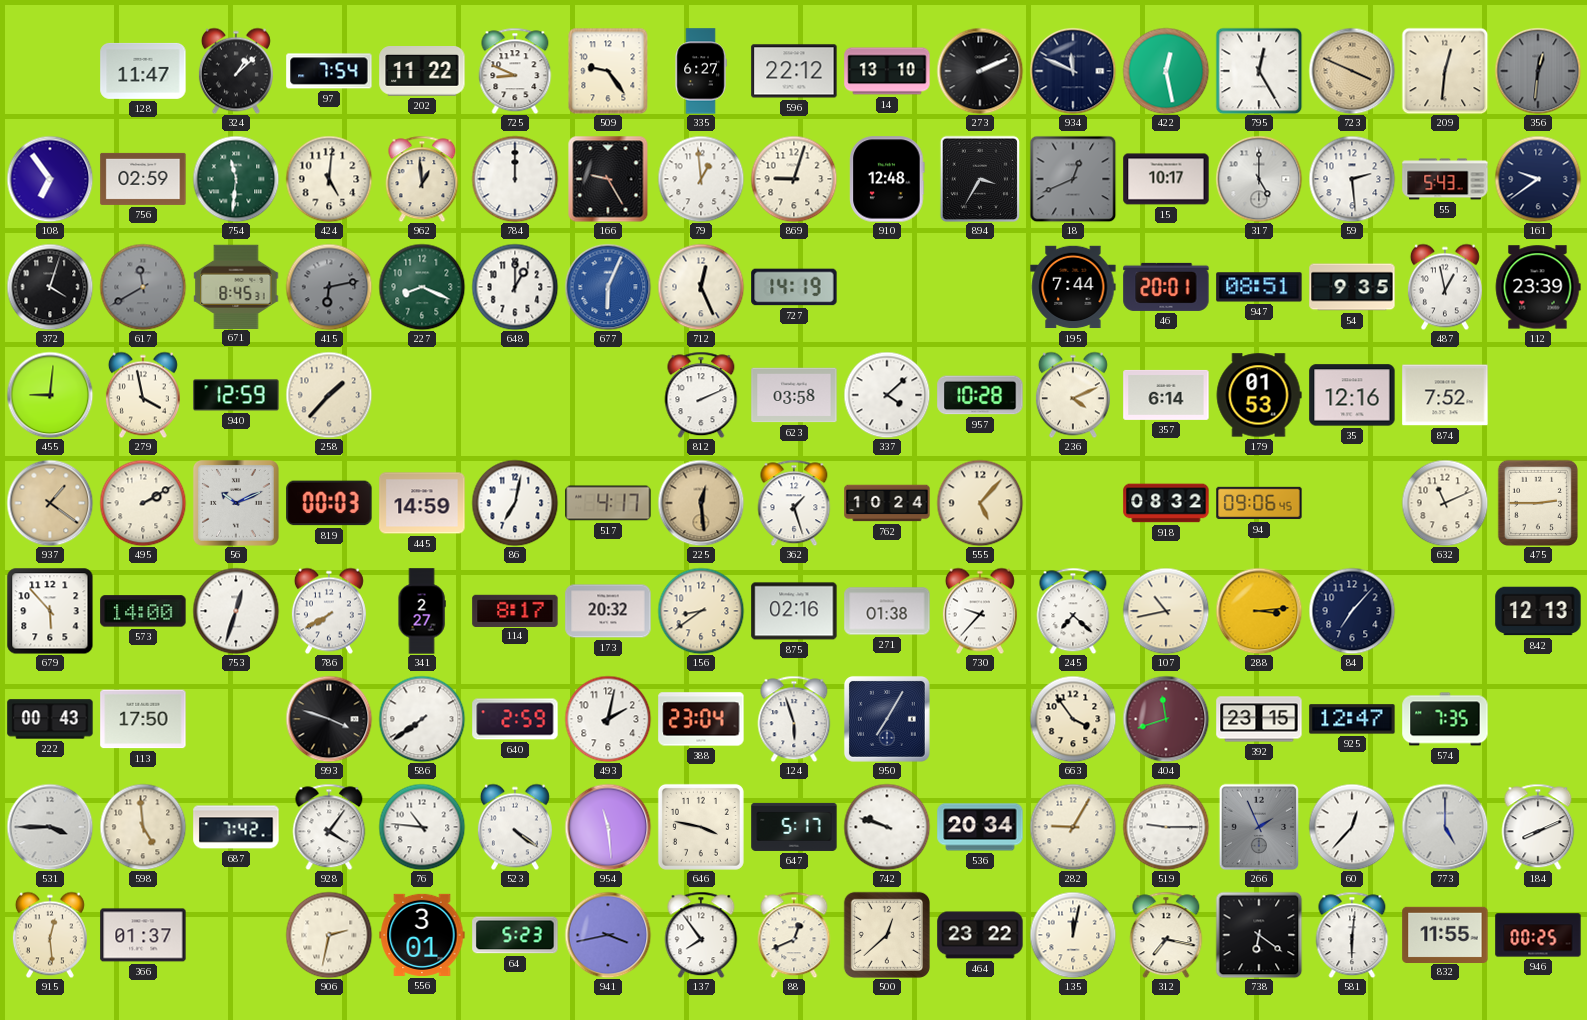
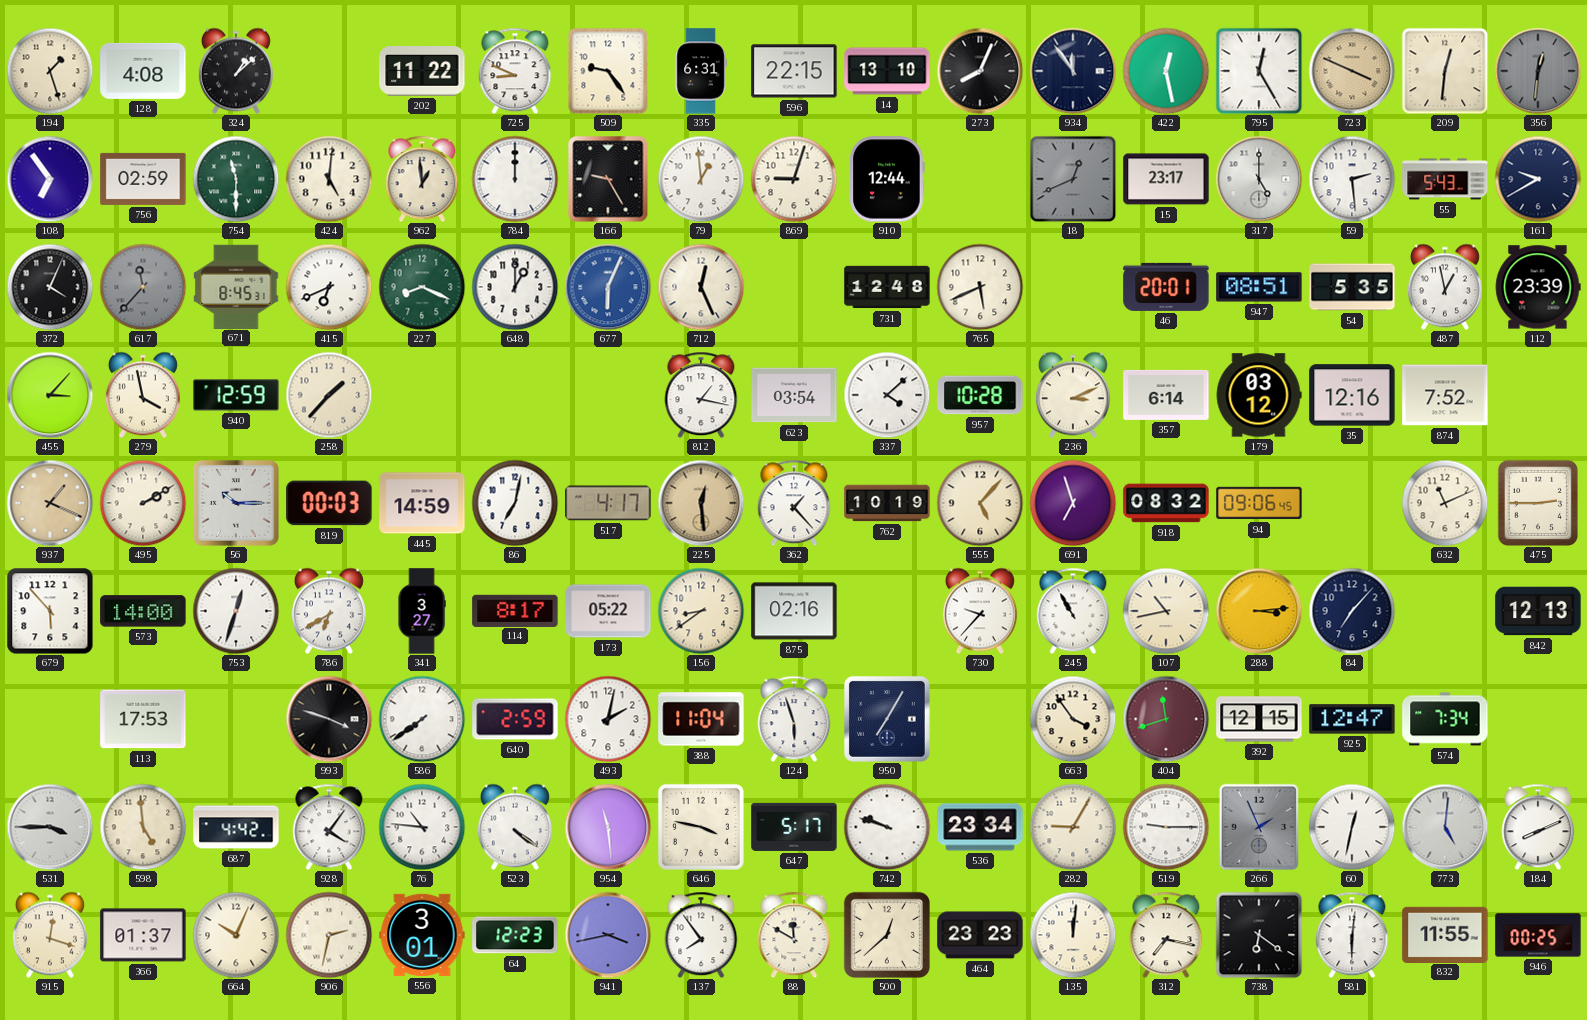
194: none -> 1:27
128: 11:47 -> 4:08
97: 7:54 -> none
335: 6:27 -> 6:31
596: 22:12 -> 22:15
273: 2:11 -> 8:04
934: 11:49 -> 11:54
754: 11:31 -> 11:30
910: 12:48 -> 12:44
894: 3:35 -> none
15: 10:17 -> 23:17
161: 9:39 -> 9:40
372: 4:03 -> 4:04
617: 11:40 -> 11:37
415: 6:13 -> 6:41
415 dial: grey -> white
727: 14:19 -> none
731: none -> 12:48
765: none -> 5:41
195: 7:44 -> none
54: 9:35 -> 5:35
455: 9:01 -> 3:07
812: 2:11 -> 1:17
623: 03:58 -> 03:54
236: 4:11 -> 3:11
179: 01:53 -> 03:12
937: 1:21 -> 1:19
56: 10:11 -> 10:15
362: 1:27 -> 1:23
762: 10:24 -> 10:19
691: none -> 6:57
786: 7:40 -> 6:40
341: 2:27 -> 3:27
173: 20:32 -> 05:22
271: 01:38 -> none
245: 7:22 -> 10:55
222: 00:43 -> none
113: 17:50 -> 17:53
388: 23:04 -> 11:04
392: 23:15 -> 12:15
574: 7:35 -> 7:34
687: 7:42 -> 4:42
536: 20:34 -> 23:34
60: 12:37 -> 12:32
773: 5:00 -> 5:01
915: 12:29 -> 12:18
664: none -> 10:04
64: 5:23 -> 12:23
88: 12:41 -> 11:50
464: 23:22 -> 23:23
135: 12:02 -> 12:01
